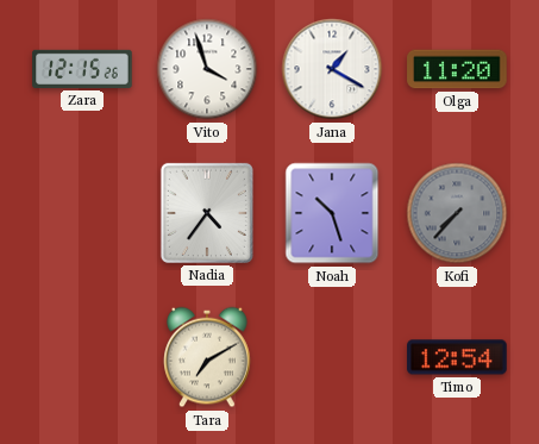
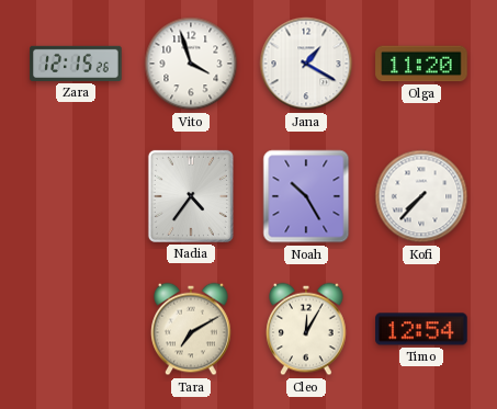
Noah: 10:27 -> 10:25
Kofi dial: grey -> white
Cleo: none -> 12:05
